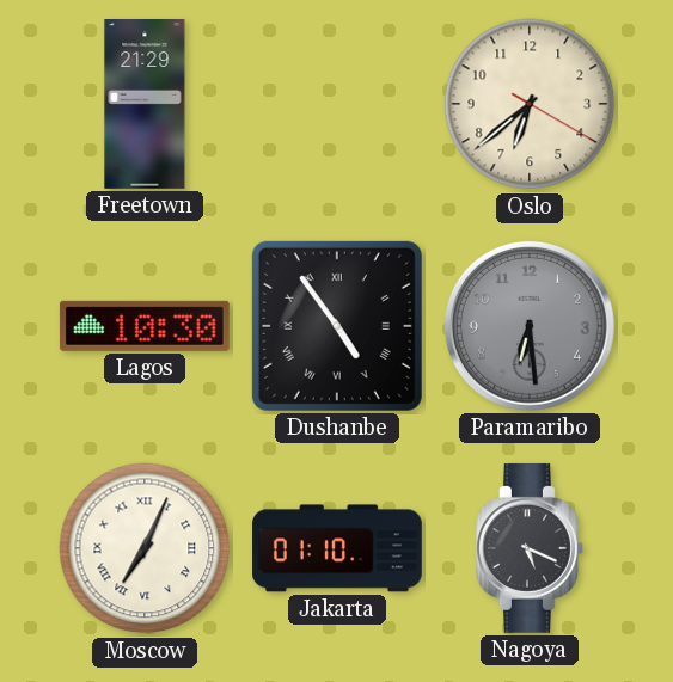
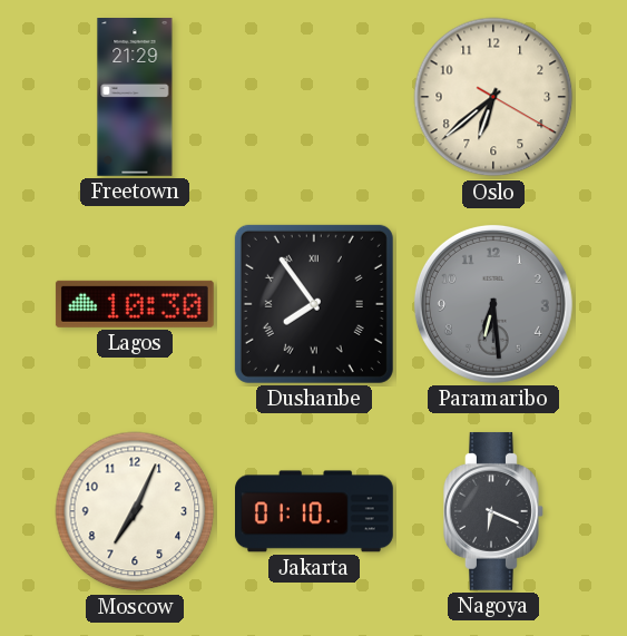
Dushanbe: 4:54 -> 7:54
Moscow numerals: Roman -> Arabic
Nagoya: 5:19 -> 6:19
